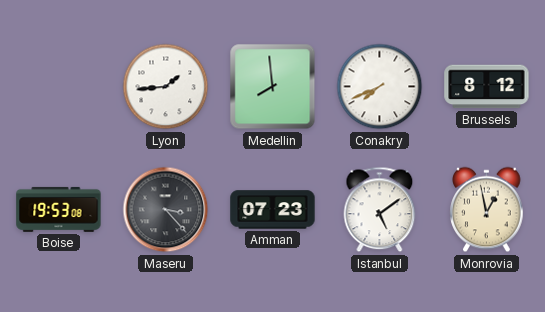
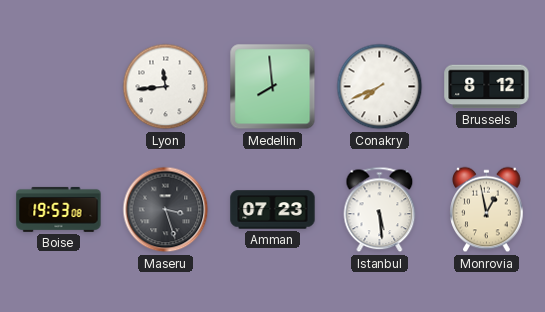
Lyon: 1:44 -> 11:44
Maseru: 3:23 -> 3:27
Istanbul: 5:09 -> 5:29
